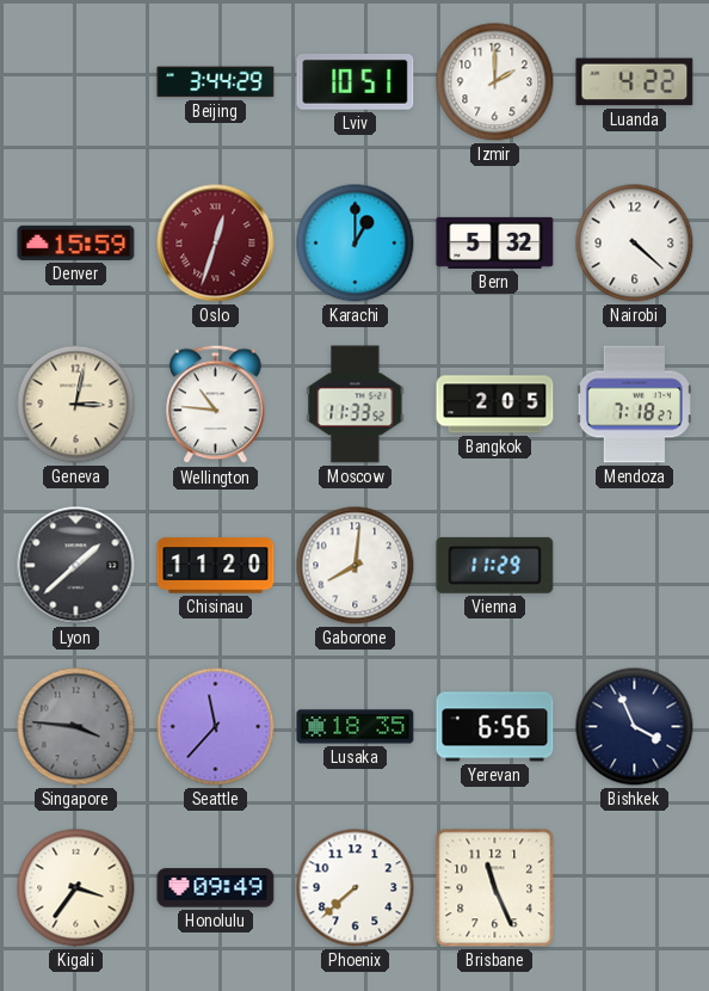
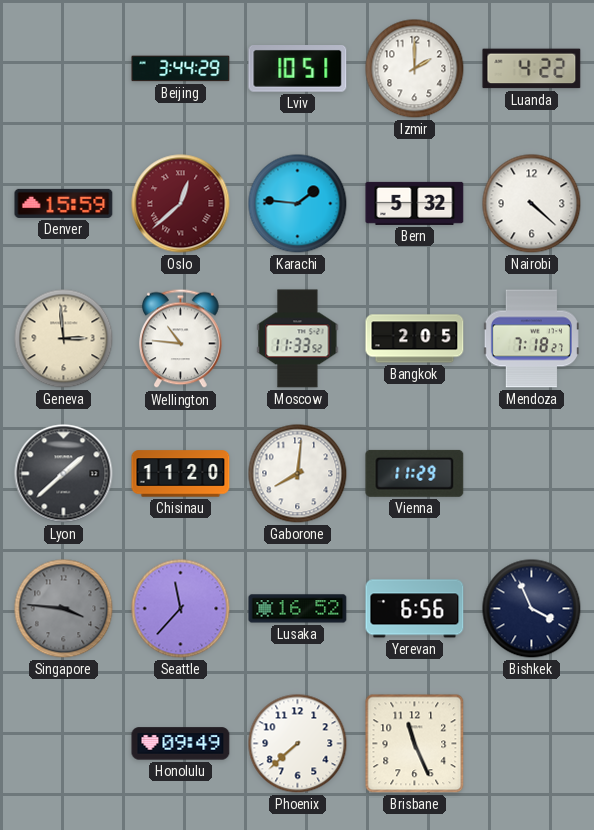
Oslo: 12:33 -> 12:38
Karachi: 1:00 -> 1:46
Geneva: 3:02 -> 2:59
Lusaka: 18:35 -> 16:52
Kigali: 3:36 -> none
